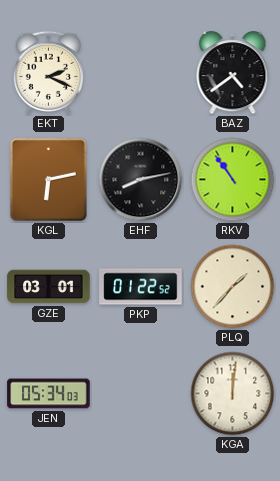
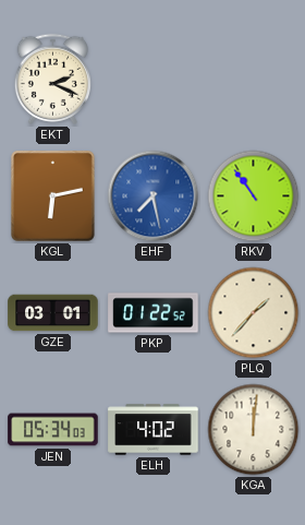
BAZ: 4:39 -> none
EHF: 8:13 -> 7:28
EHF dial: black -> blue
ELH: none -> 4:02
